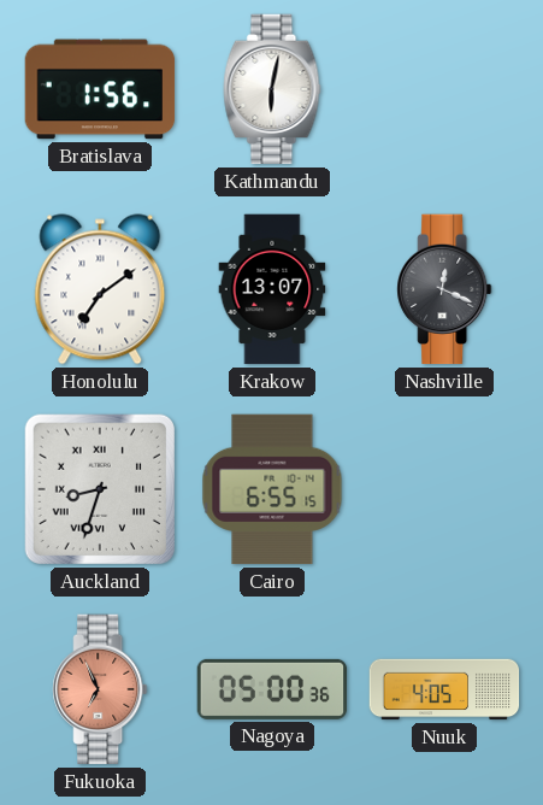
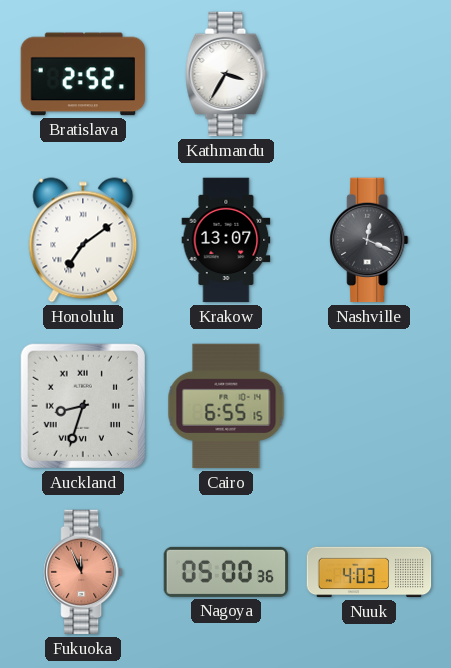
Bratislava: 1:56 -> 2:52
Kathmandu: 6:02 -> 3:35
Fukuoka: 6:56 -> 11:56
Nuuk: 4:05 -> 4:03
